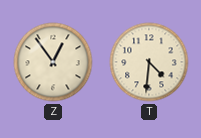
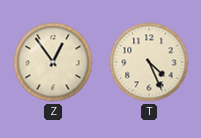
T: 4:31 -> 4:26
